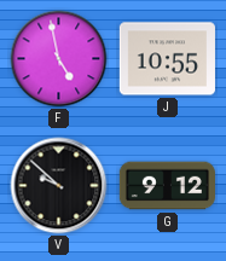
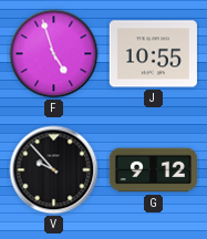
F: 4:58 -> 4:57
V: 9:52 -> 9:53
